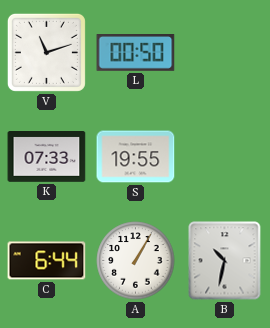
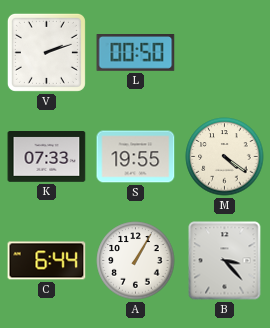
V: 11:12 -> 2:12
M: none -> 4:21
B: 10:32 -> 3:23
